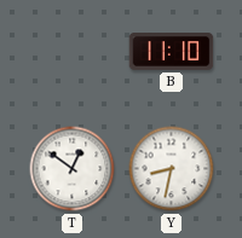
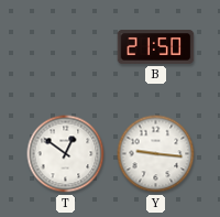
B: 11:10 -> 21:50
Y: 8:32 -> 9:16
